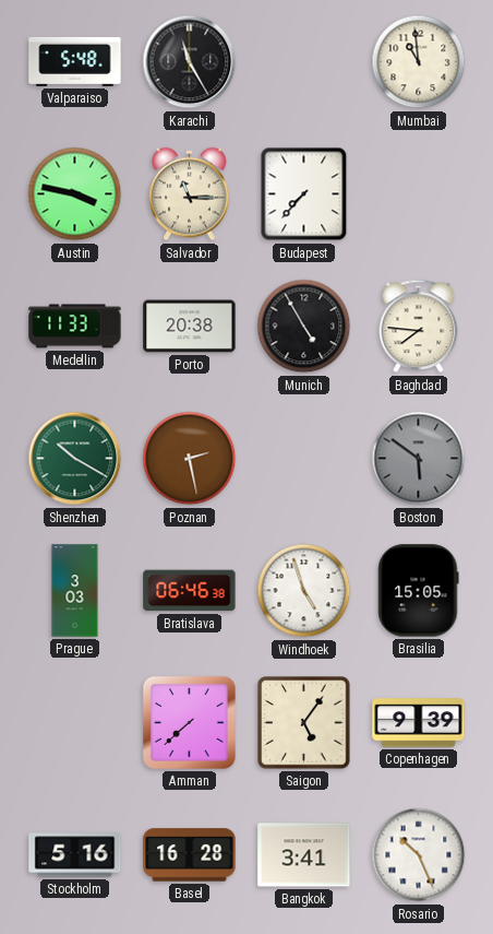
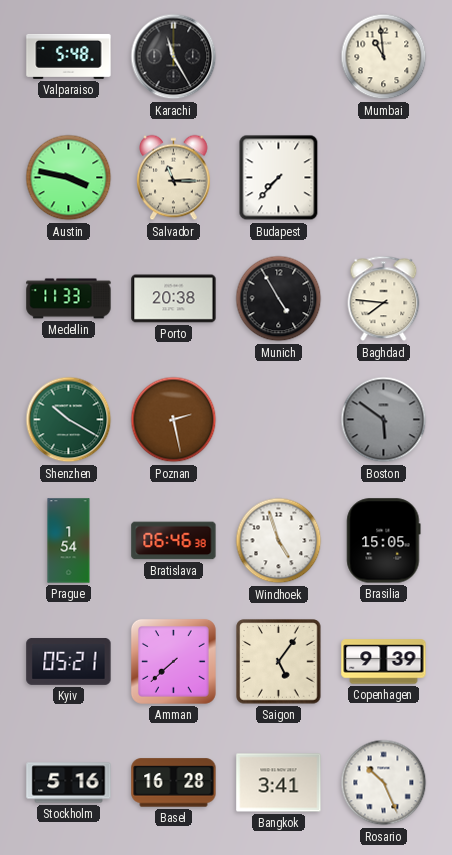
Prague: 3:03 -> 1:54
Kyiv: none -> 05:21
